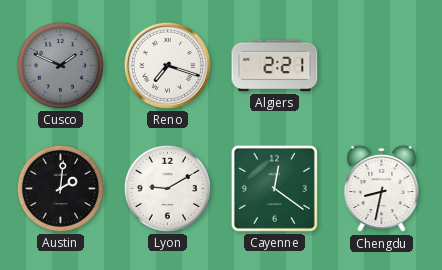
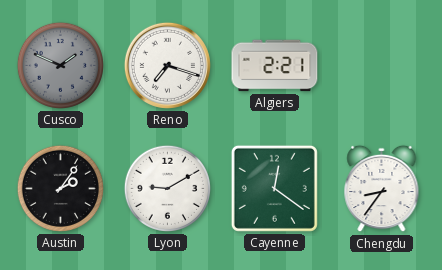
Austin: 2:01 -> 2:06
Chengdu: 8:32 -> 8:36
